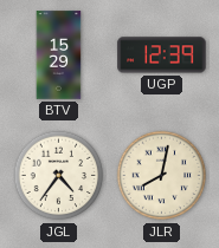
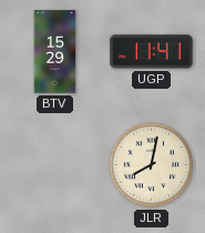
UGP: 12:39 -> 11:41
JGL: 4:36 -> none
